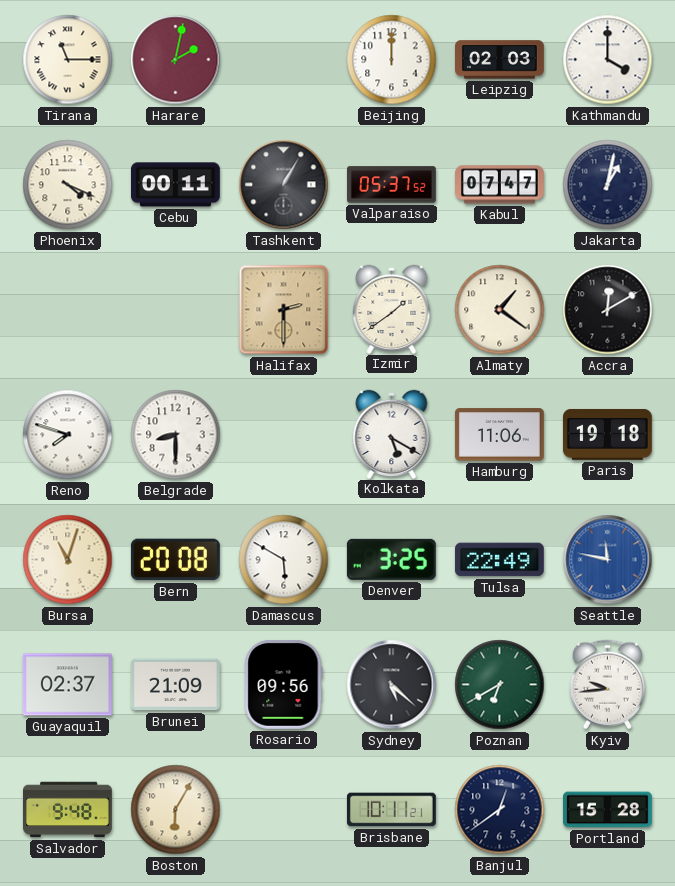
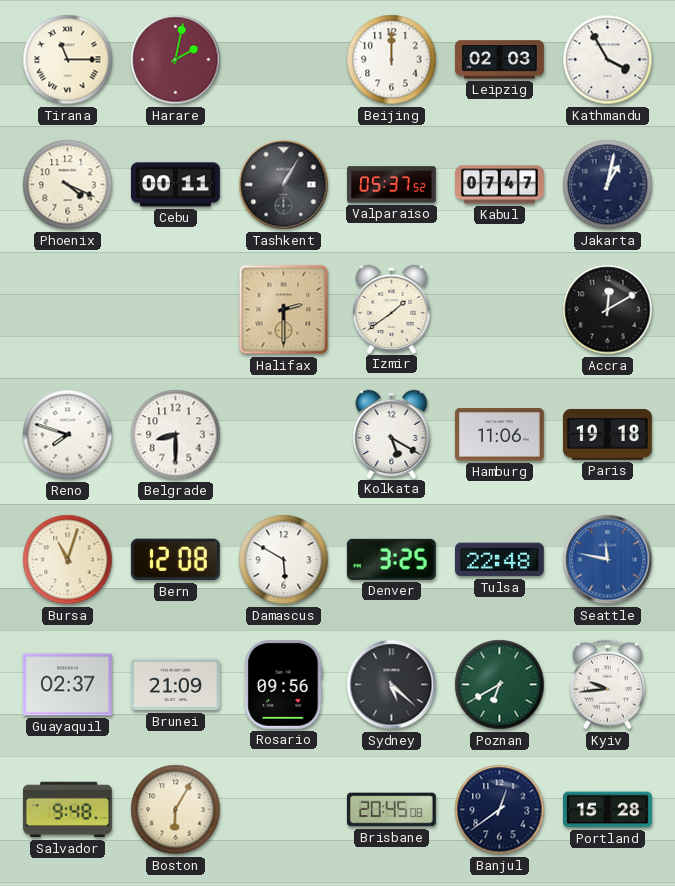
Kathmandu: 4:00 -> 3:55
Almaty: 1:21 -> none
Bern: 20:08 -> 12:08
Tulsa: 22:49 -> 22:48
Brisbane: 10:11 -> 20:45
